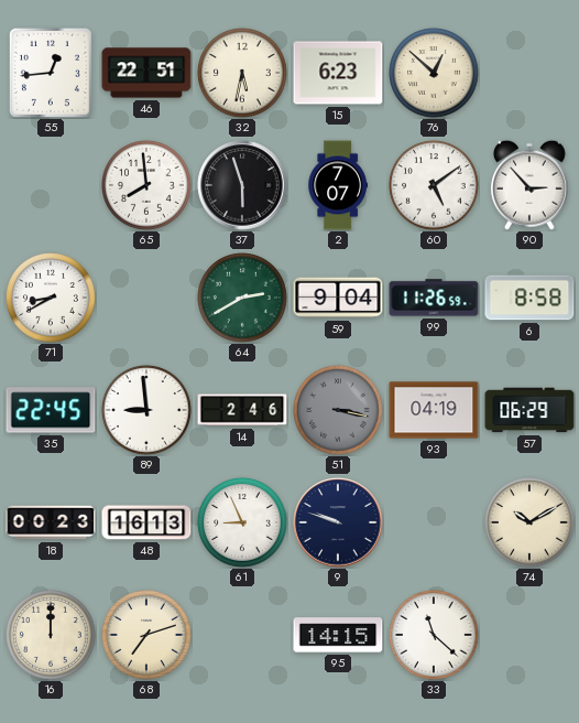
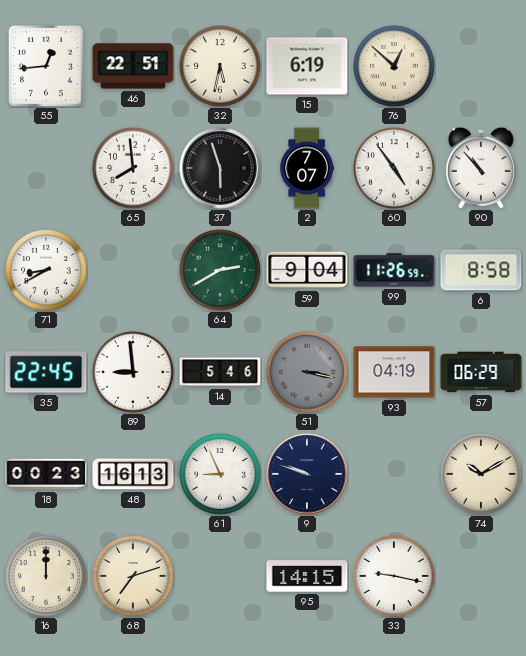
15: 6:23 -> 6:19
60: 5:09 -> 4:54
90: 2:53 -> 10:53
14: 2:46 -> 5:46
33: 11:22 -> 9:17
